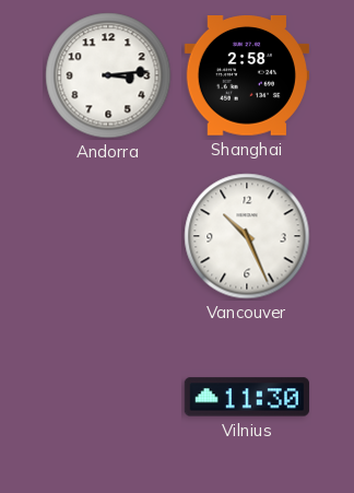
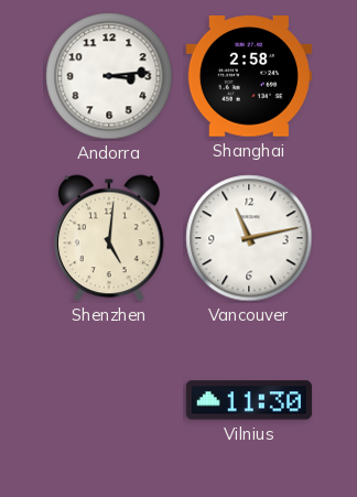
Shenzhen: none -> 5:01
Vancouver: 10:26 -> 11:13
